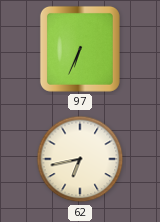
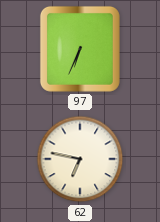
62: 6:43 -> 6:47
